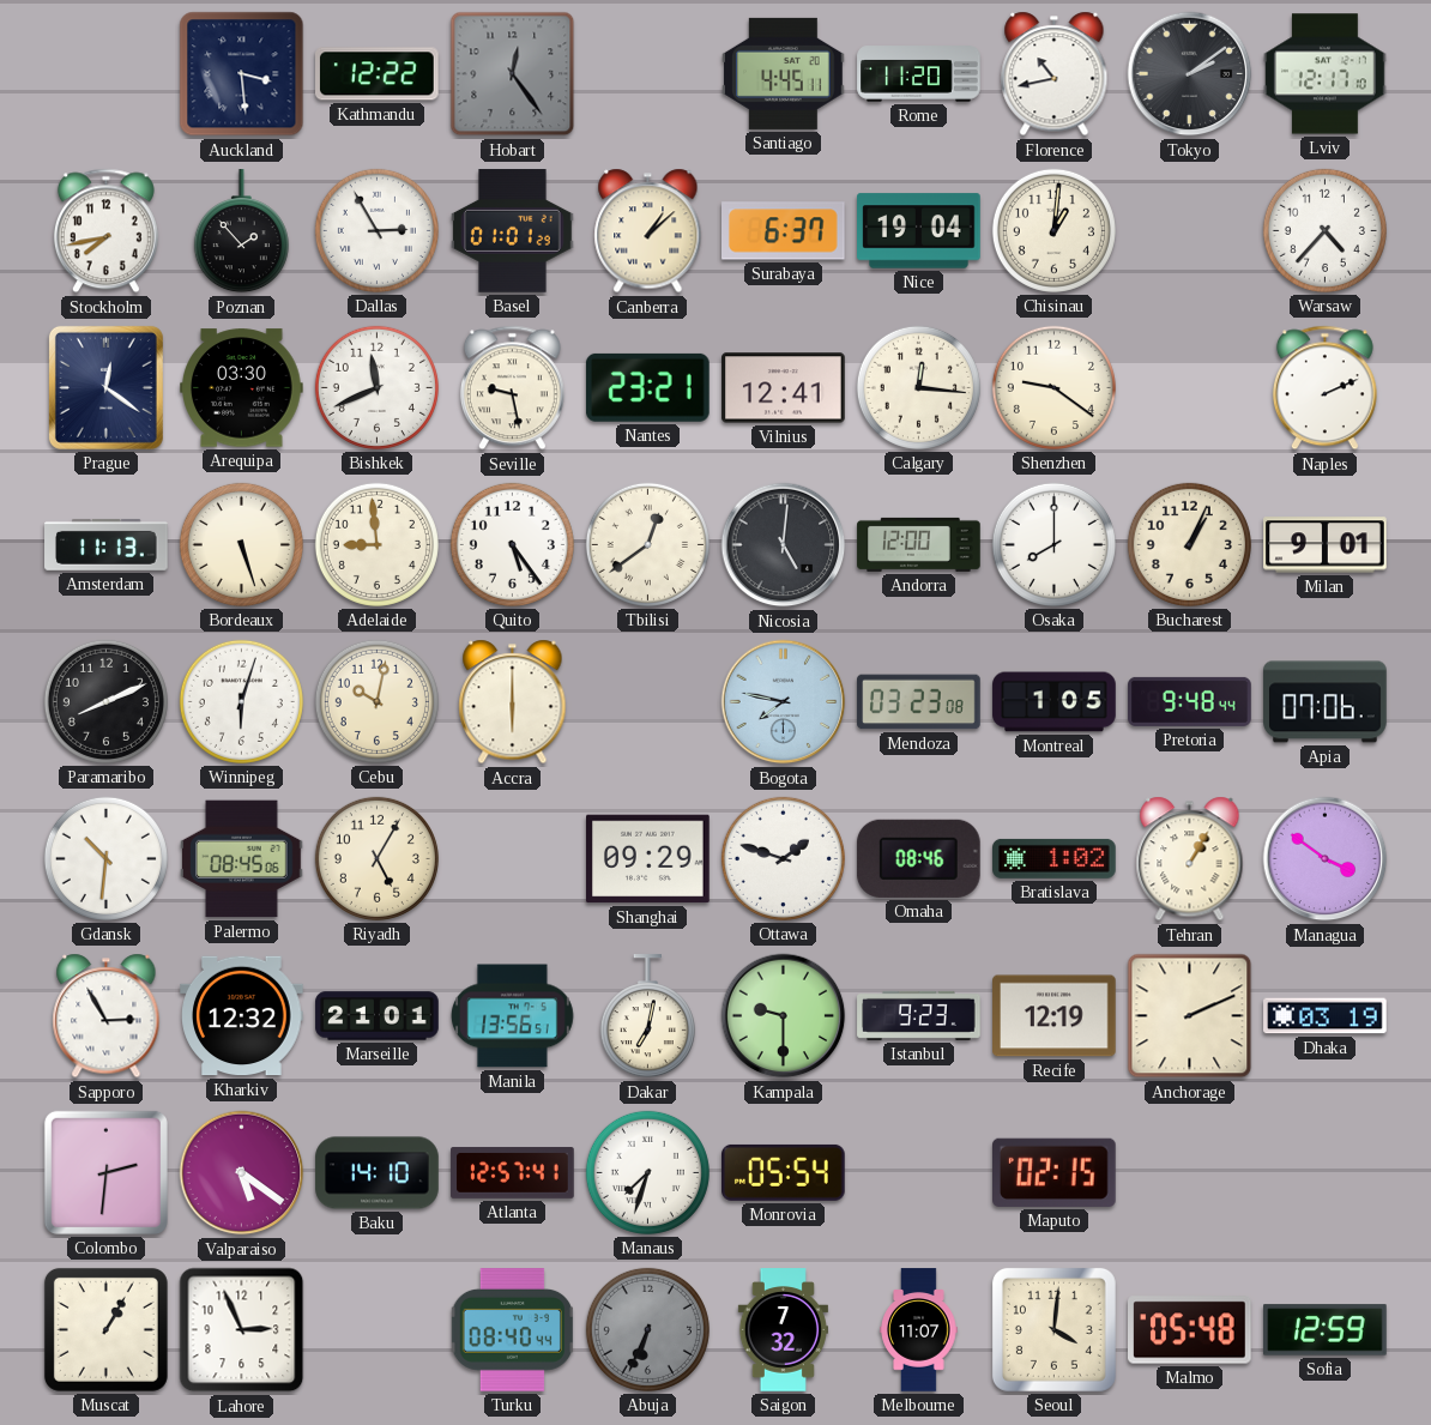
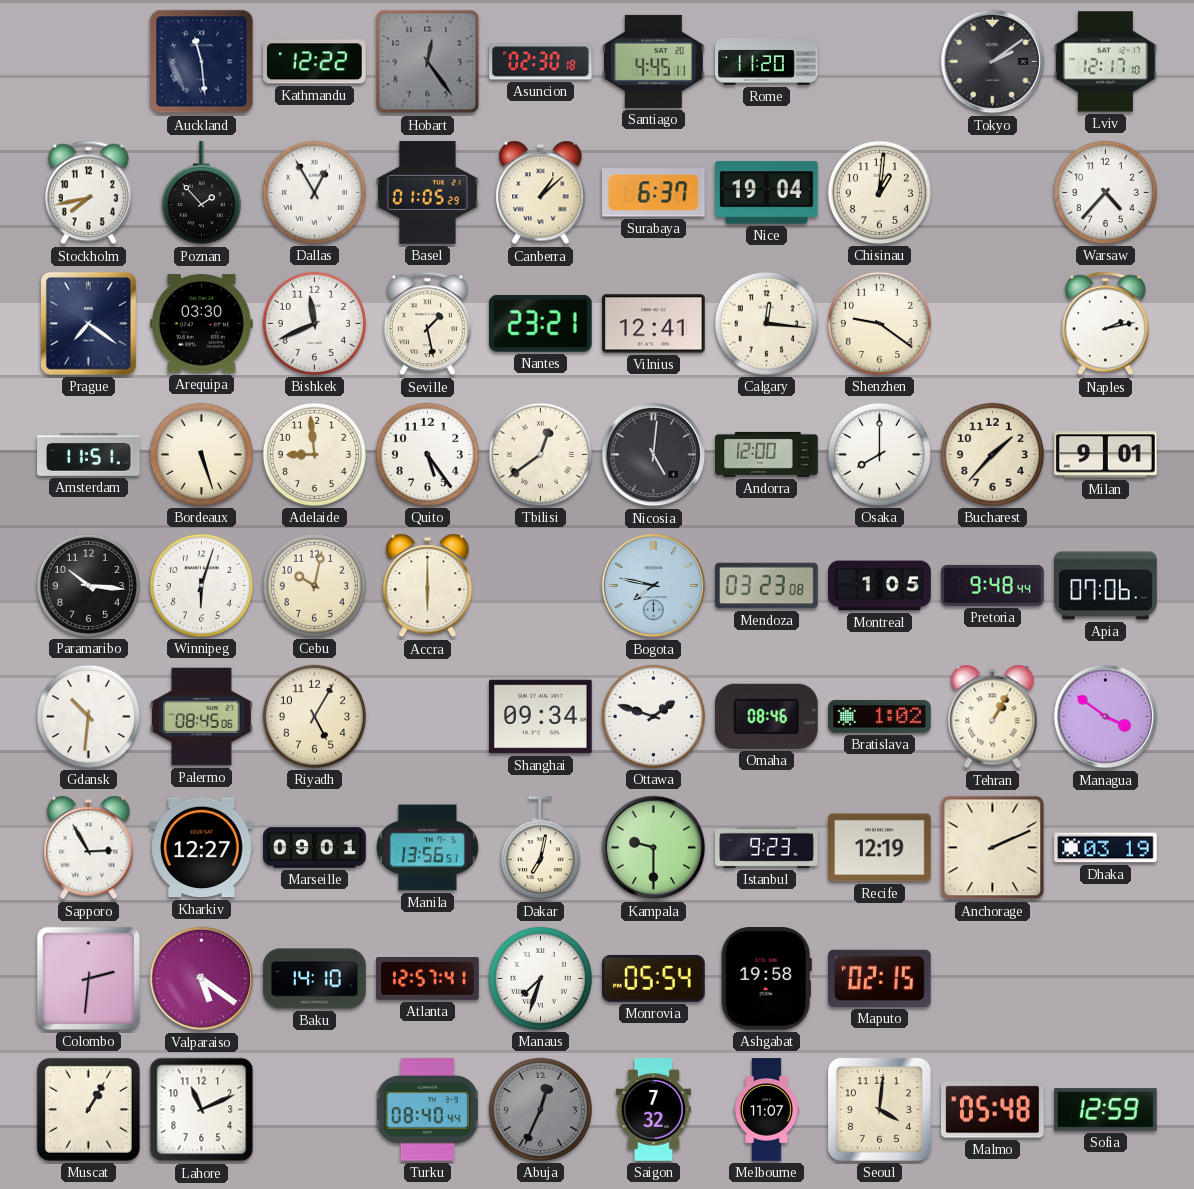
Auckland: 3:29 -> 11:29
Asuncion: none -> 02:30
Florence: 10:43 -> none
Dallas: 2:55 -> 12:55
Basel: 01:01 -> 01:05
Prague: 12:21 -> 7:21
Seville: 9:28 -> 1:28
Naples: 2:11 -> 2:13
Amsterdam: 11:13 -> 11:51
Bucharest: 1:04 -> 1:37
Paramaribo: 8:11 -> 10:16
Shanghai: 09:29 -> 09:34
Kharkiv: 12:32 -> 12:27
Marseille: 21:01 -> 09:01
Ashgabat: none -> 19:58
Lahore: 2:56 -> 11:11
Abuja: 6:34 -> 12:34
